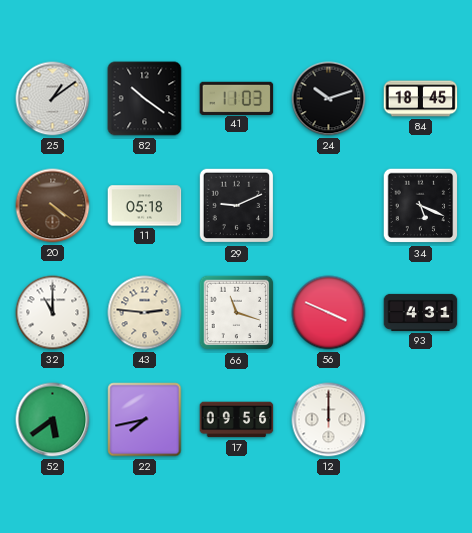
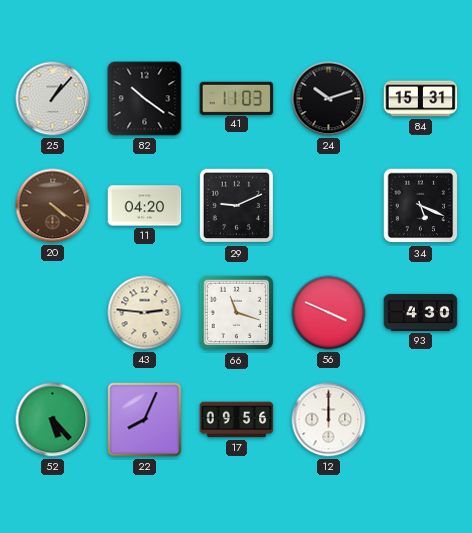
25: 1:09 -> 1:07
84: 18:45 -> 15:31
11: 05:18 -> 04:20
32: 11:00 -> none
93: 4:31 -> 4:30
52: 5:39 -> 5:23
22: 7:43 -> 8:04
